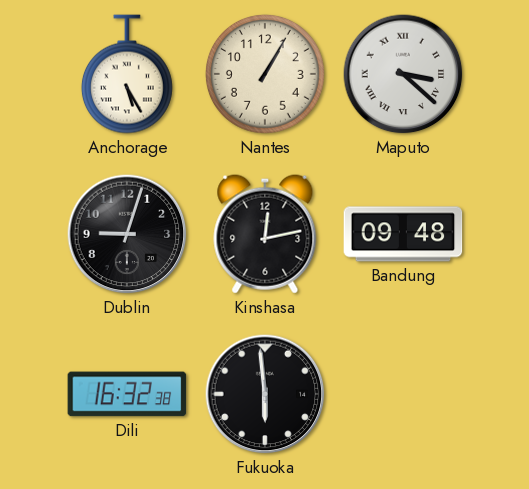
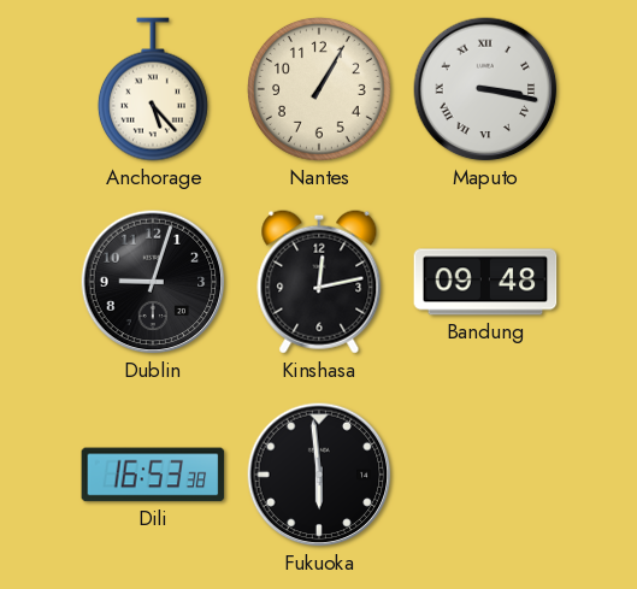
Anchorage: 5:25 -> 5:23
Maputo: 3:22 -> 3:17
Dili: 16:32 -> 16:53
